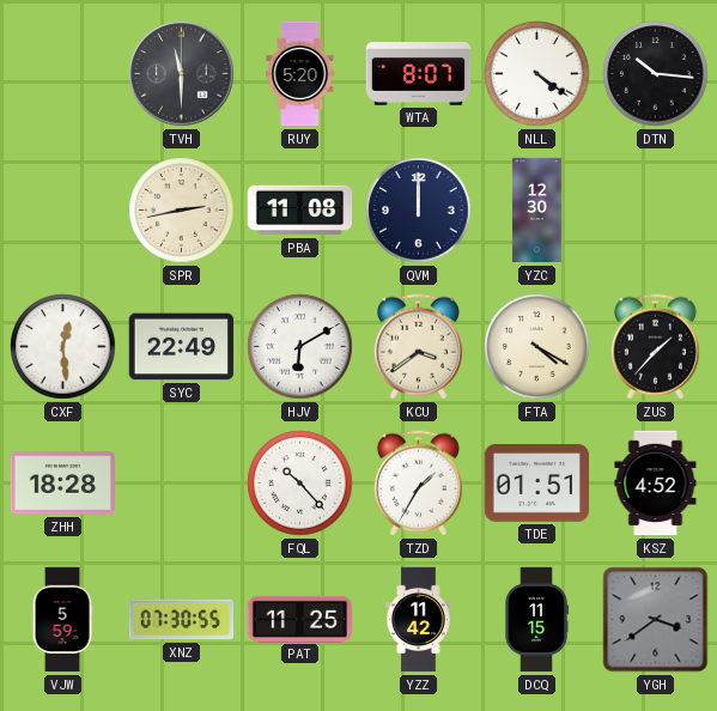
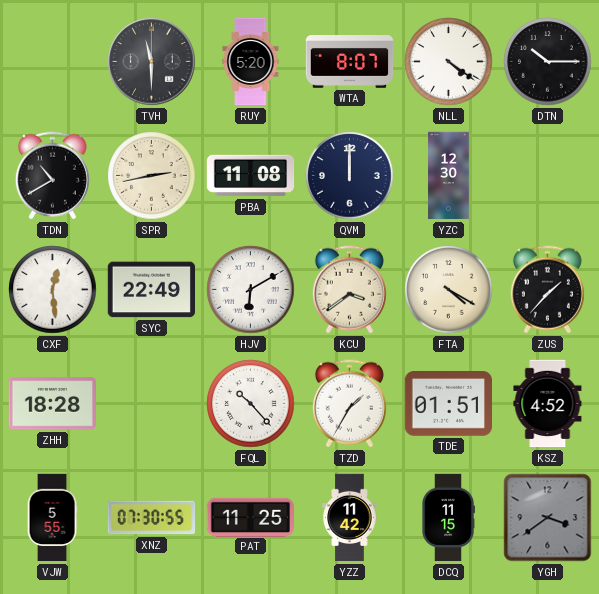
DTN: 10:16 -> 10:15
TDN: none -> 10:40
VJW: 5:59 -> 5:55
